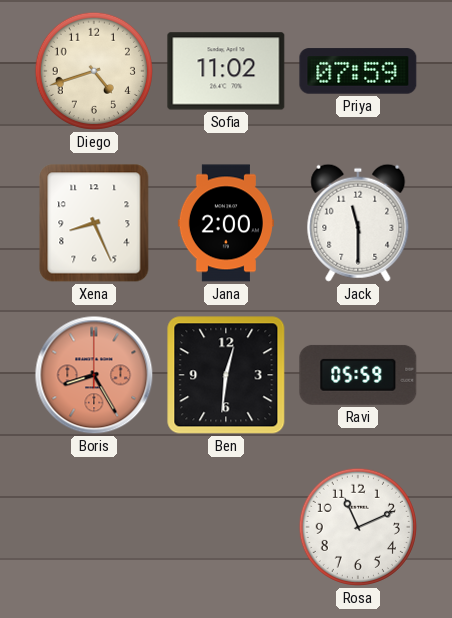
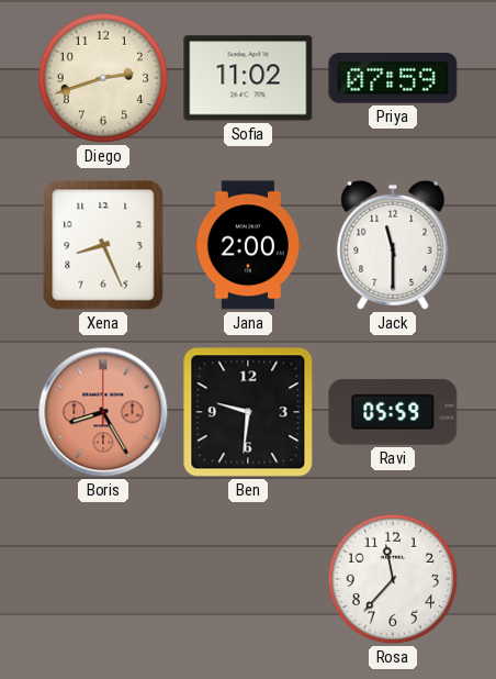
Diego: 4:42 -> 2:42
Ben: 12:31 -> 9:31
Rosa: 11:11 -> 11:37
